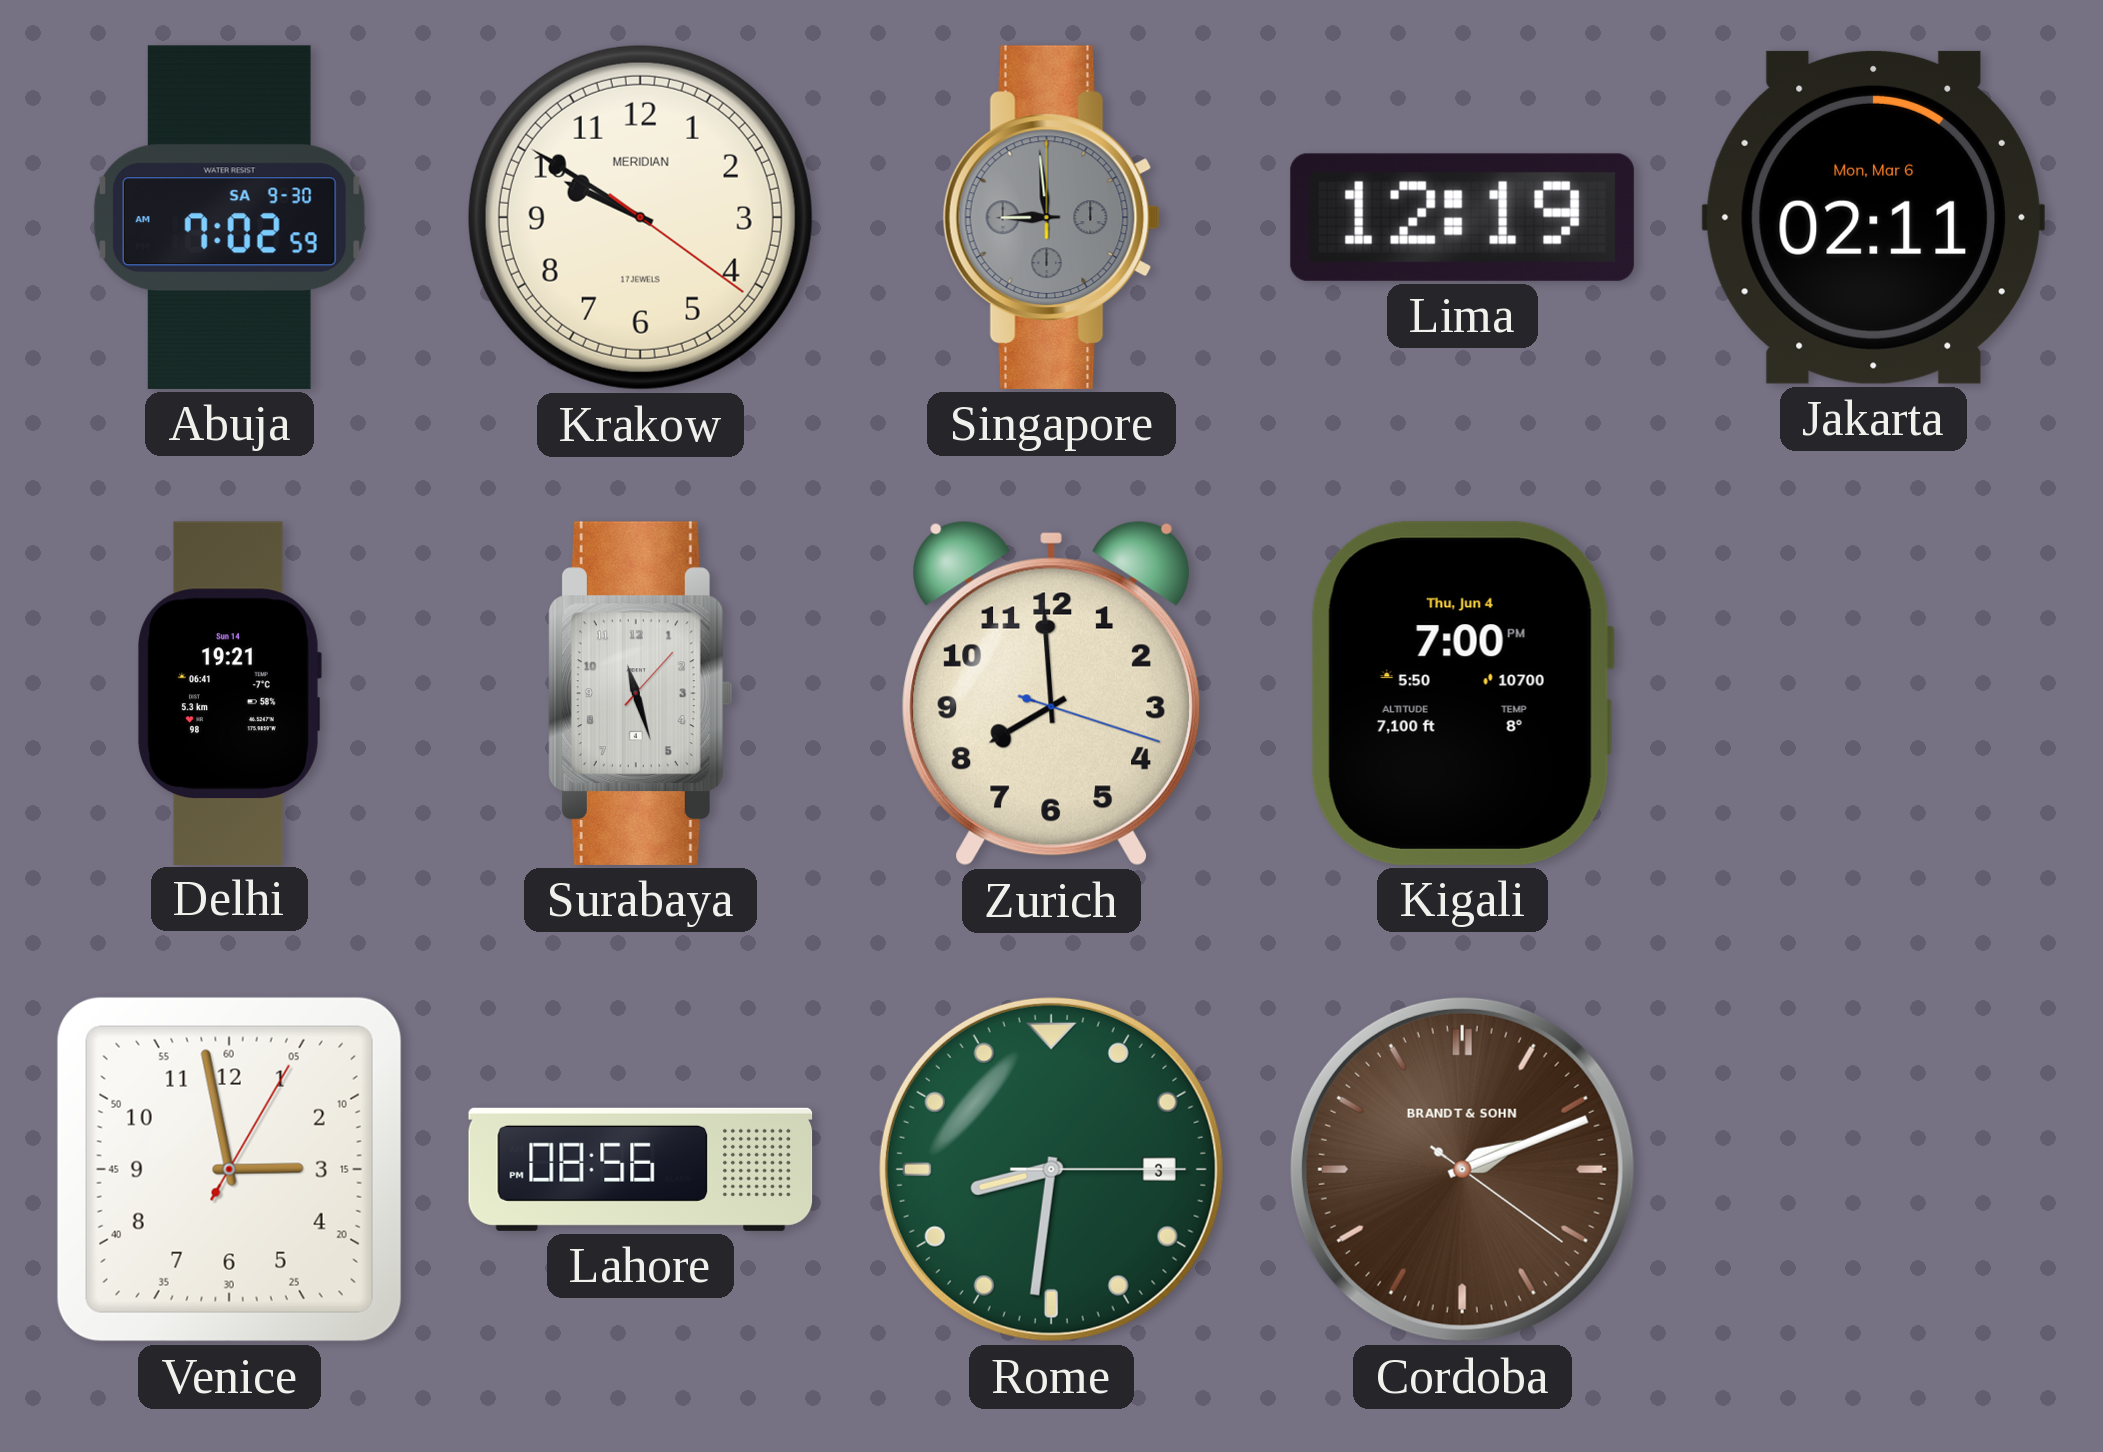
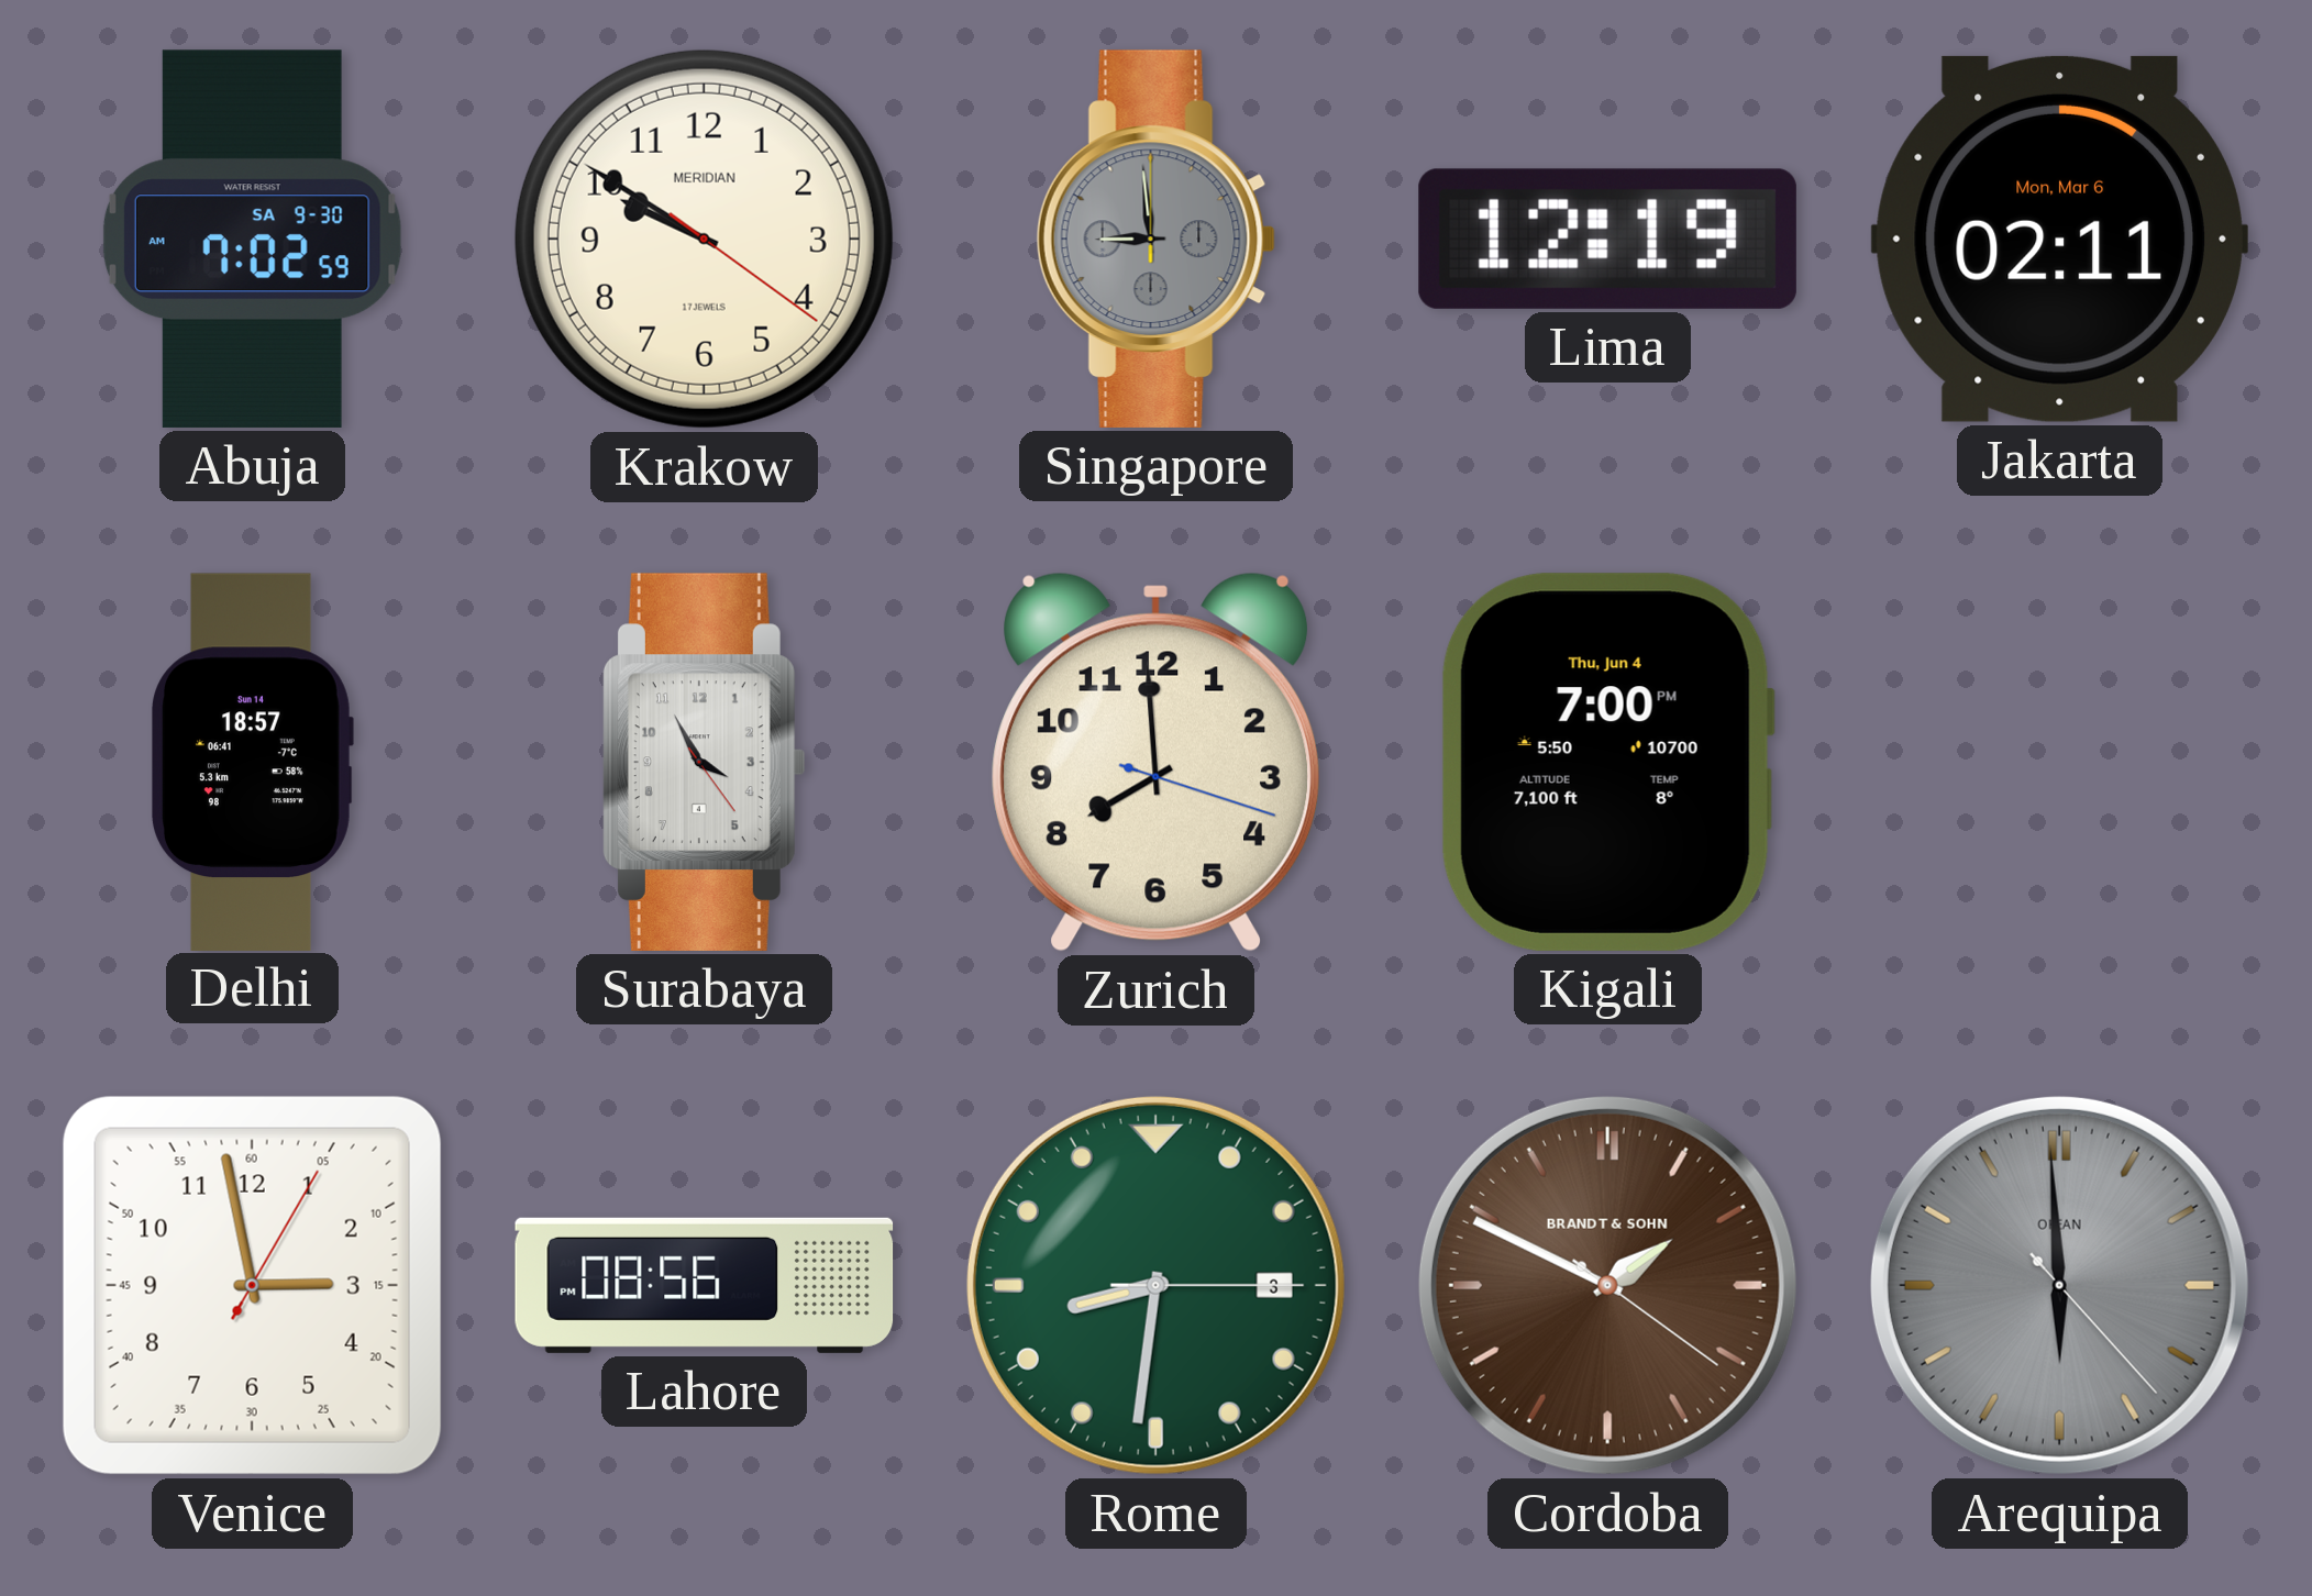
Delhi: 19:21 -> 18:57
Surabaya: 11:27 -> 3:55
Cordoba: 2:11 -> 1:49
Arequipa: none -> 5:59
